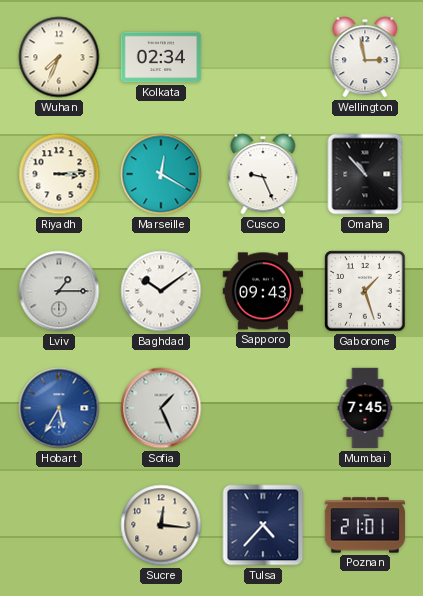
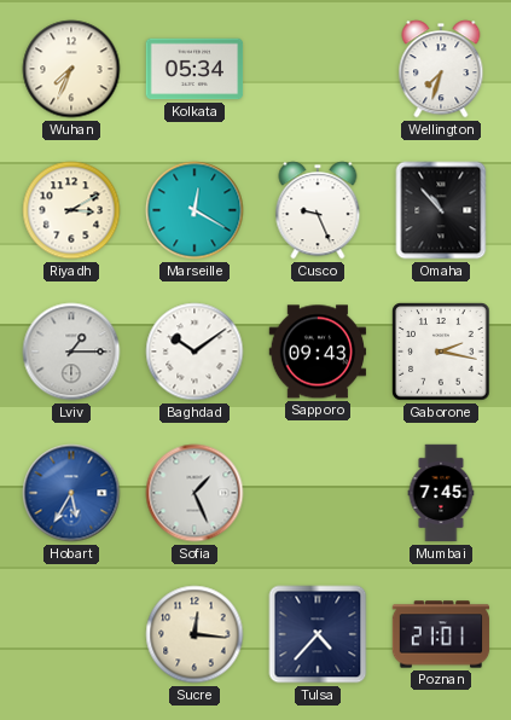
Kolkata: 02:34 -> 05:34
Wellington: 2:58 -> 7:33
Riyadh: 3:14 -> 3:10
Gaborone: 1:27 -> 2:17
